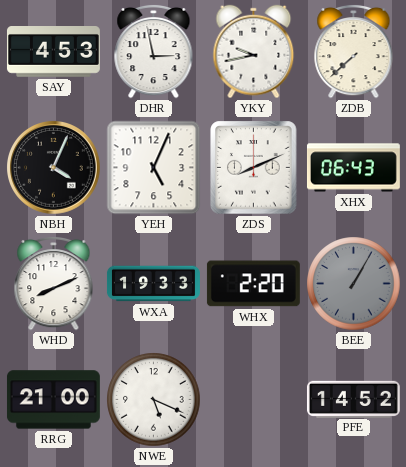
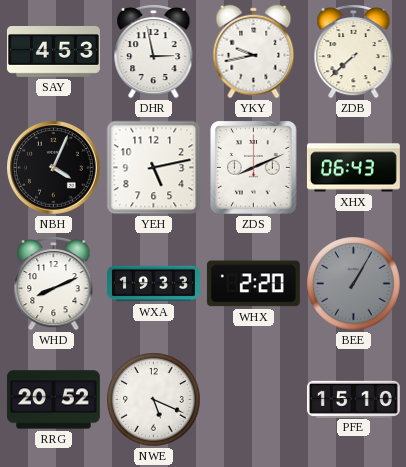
YEH: 5:04 -> 5:13
RRG: 21:00 -> 20:52
PFE: 14:52 -> 15:10
